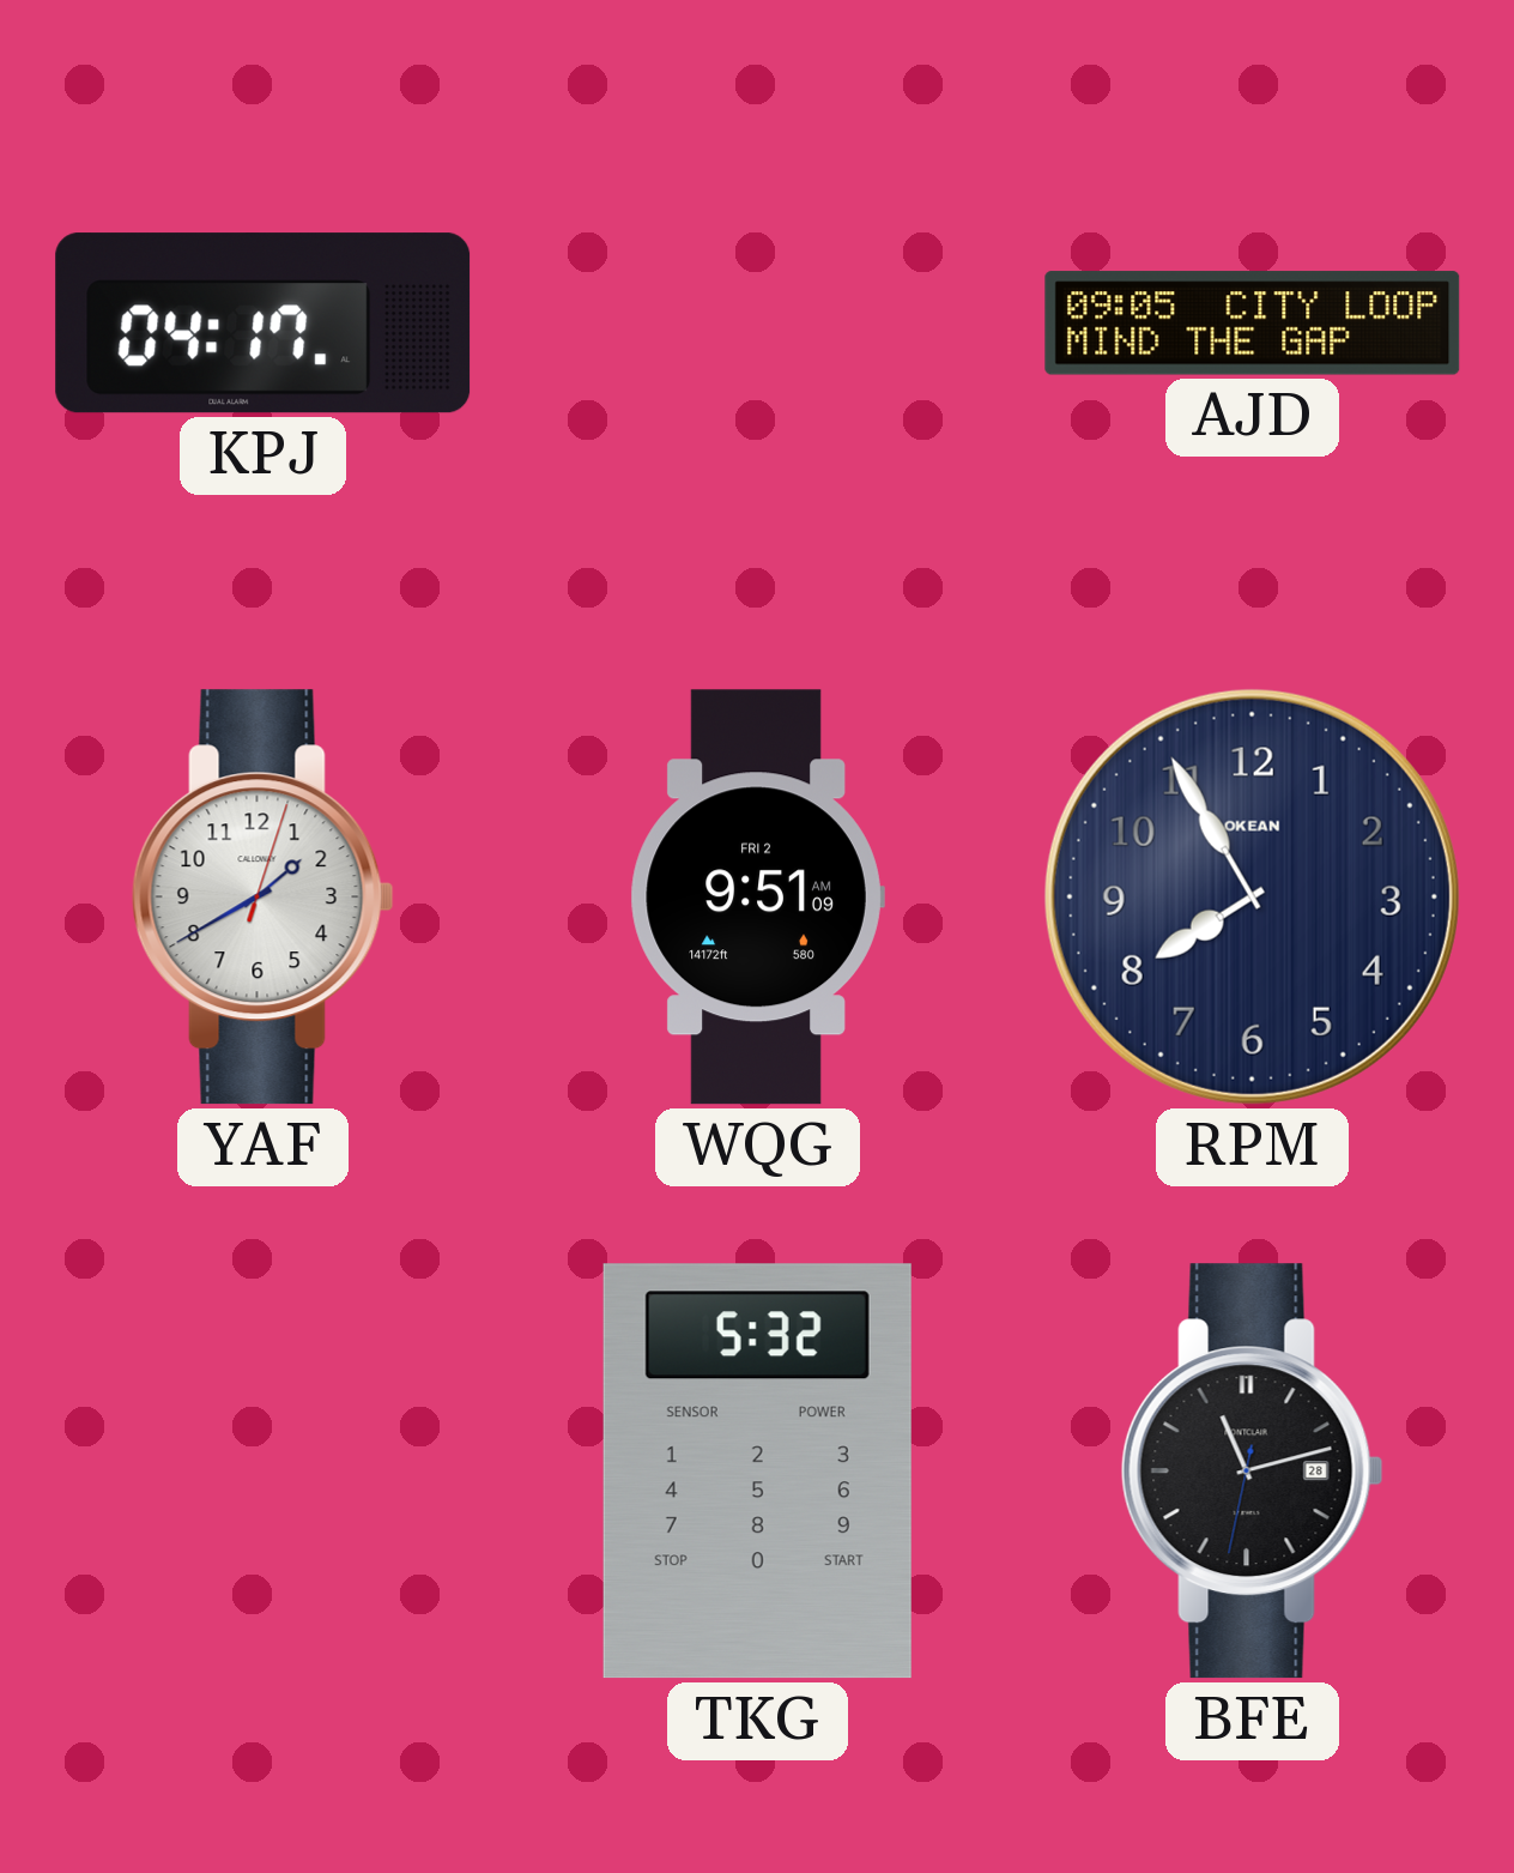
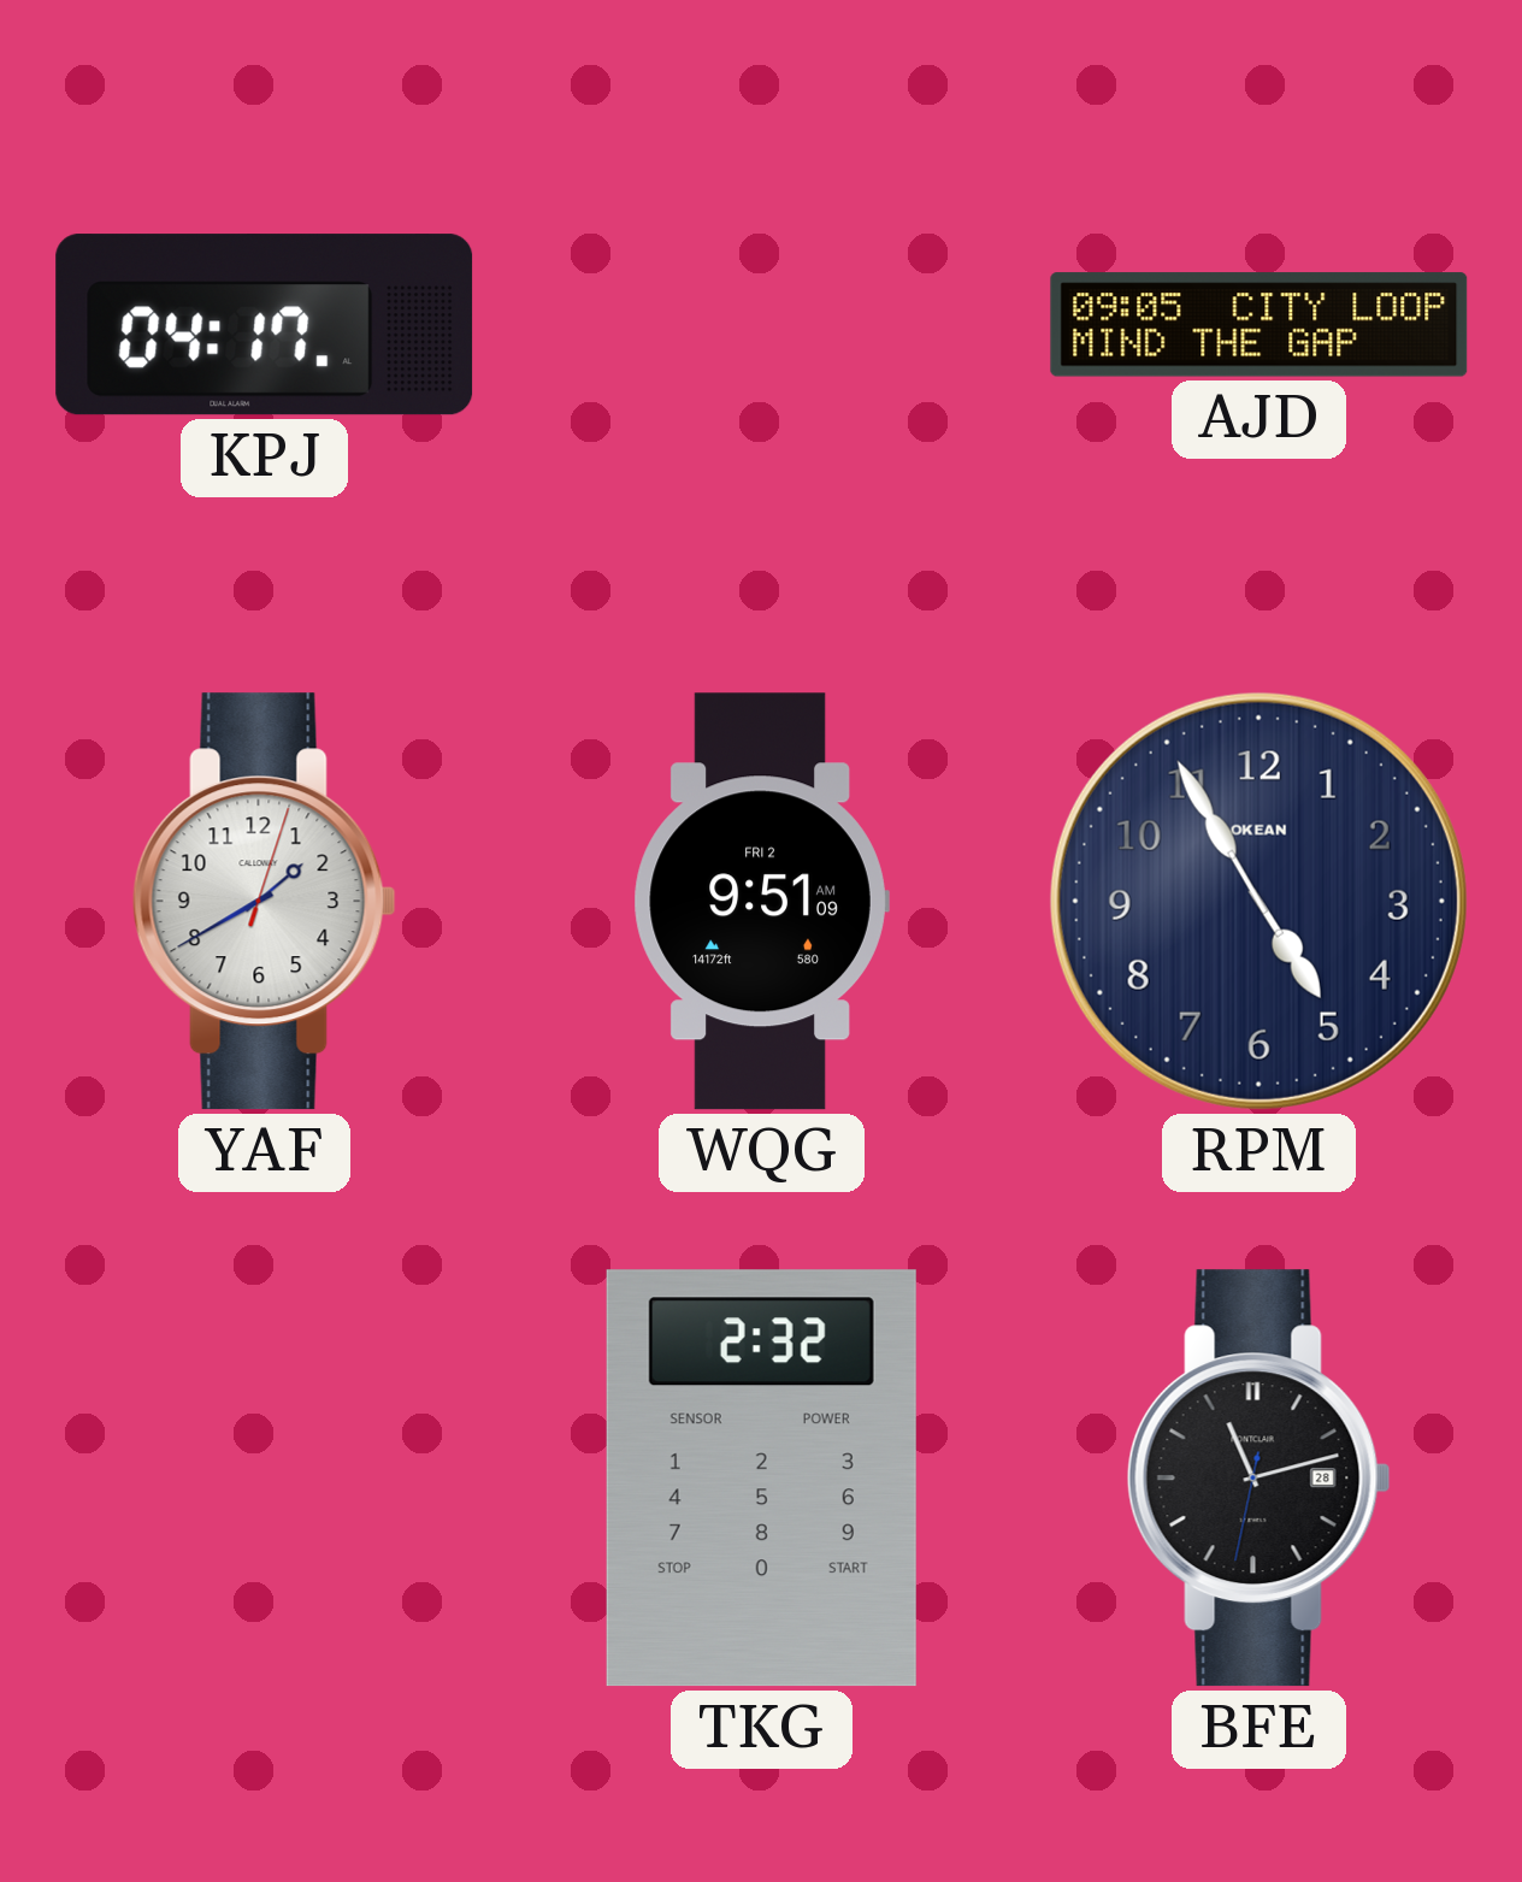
RPM: 7:55 -> 4:55
TKG: 5:32 -> 2:32
